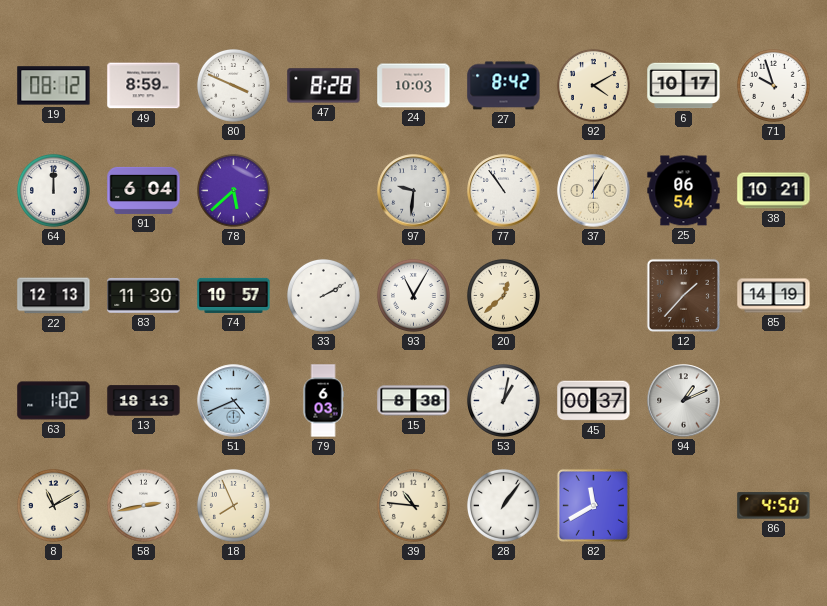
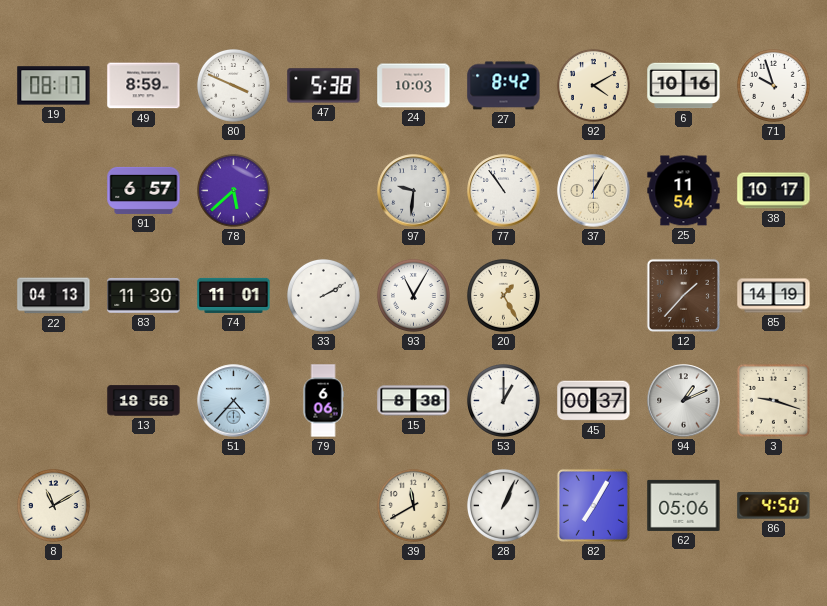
19: 08:12 -> 08:17
47: 8:28 -> 5:38
6: 10:17 -> 10:16
64: 12:00 -> none
91: 6:04 -> 6:57
25: 06:54 -> 11:54
38: 10:21 -> 10:17
22: 12:13 -> 04:13
74: 10:57 -> 11:01
20: 12:38 -> 1:25
63: 1:02 -> none
13: 18:13 -> 18:58
51: 4:41 -> 4:37
79: 6:03 -> 6:06
53: 1:02 -> 1:00
3: none -> 9:18
58: 2:43 -> none
18: 7:56 -> none
39: 10:46 -> 11:40
28: 1:06 -> 1:04
82: 11:40 -> 7:05
62: none -> 05:06
